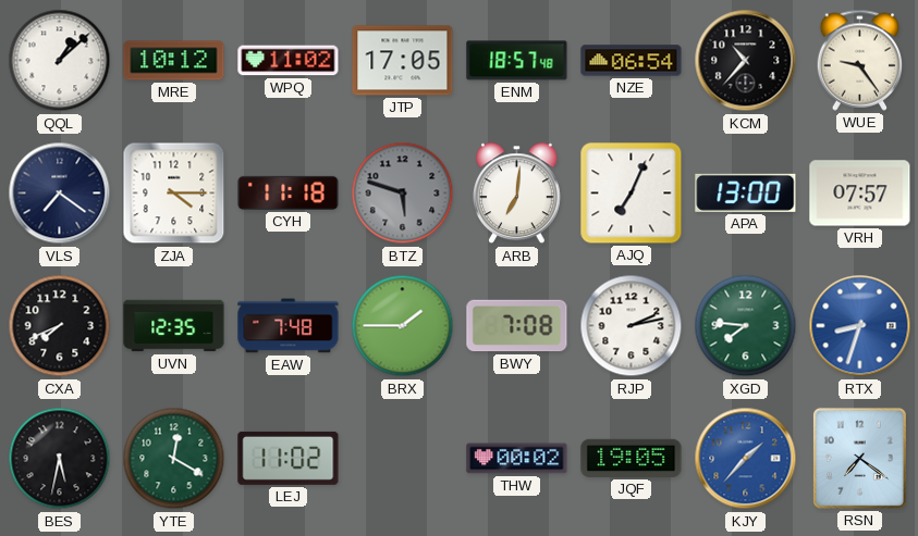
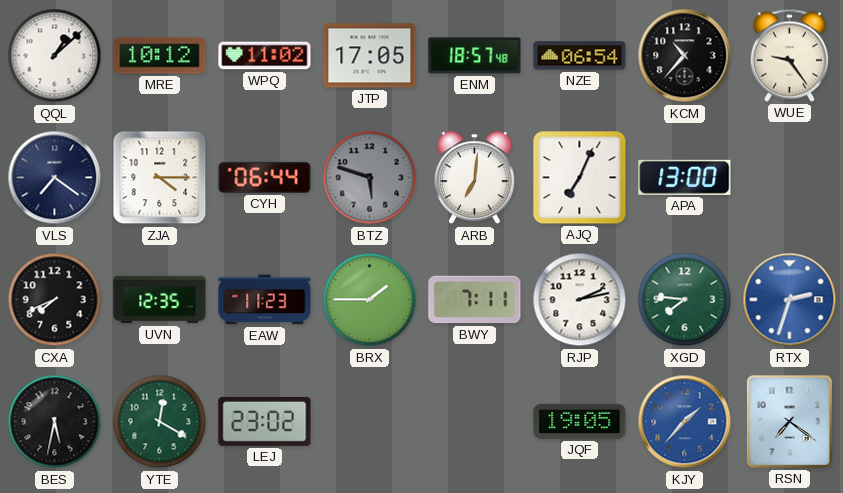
CYH: 11:18 -> 06:44
VRH: 07:57 -> none
EAW: 7:48 -> 11:23
BWY: 7:08 -> 7:11
RTX: 8:33 -> 2:33
LEJ: 11:02 -> 23:02
THW: 00:02 -> none
